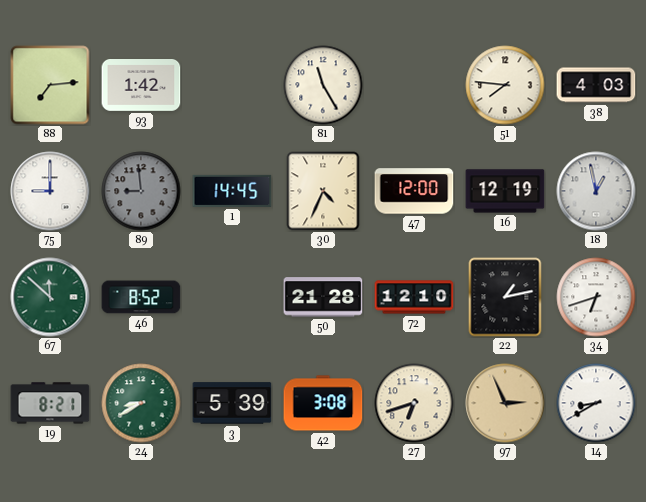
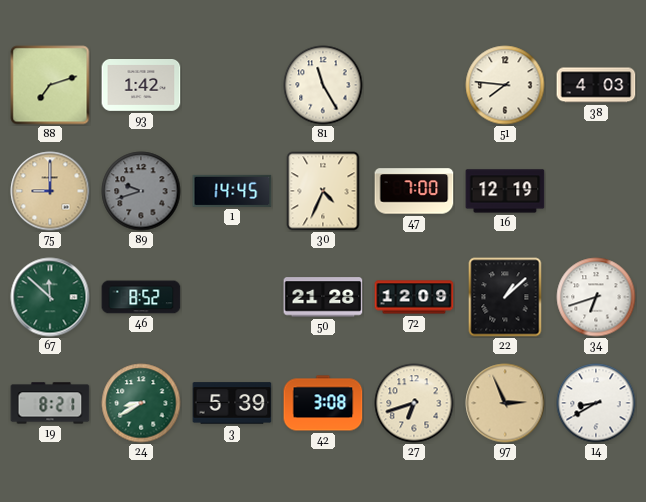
88: 7:14 -> 7:12
75 dial: white -> champagne
89: 8:59 -> 9:42
47: 12:00 -> 7:00
18: 12:58 -> none
72: 12:10 -> 12:09
22: 1:13 -> 1:08
